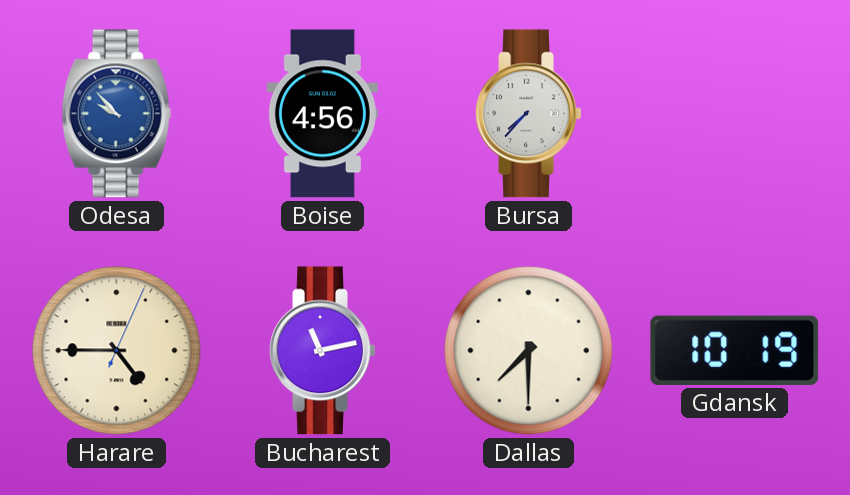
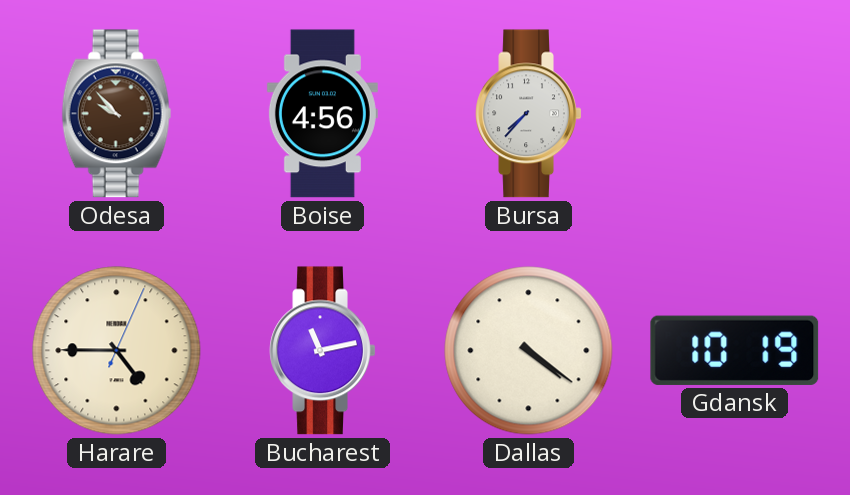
Odesa dial: blue -> brown
Dallas: 7:30 -> 4:21
